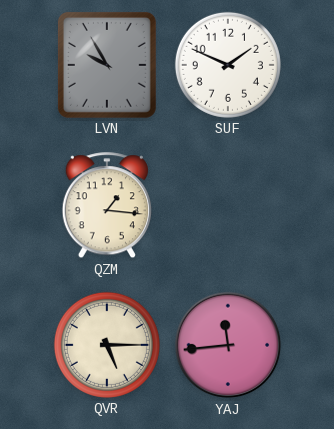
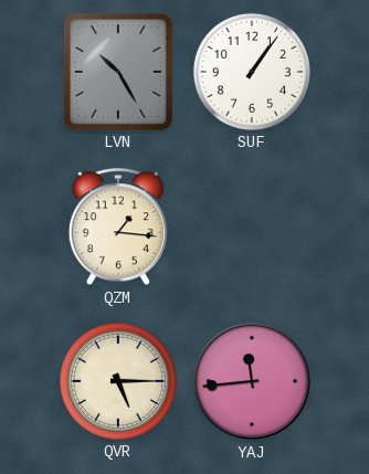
LVN: 9:55 -> 10:25
SUF: 1:49 -> 1:06
